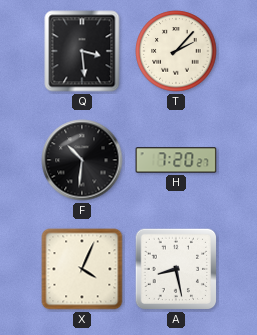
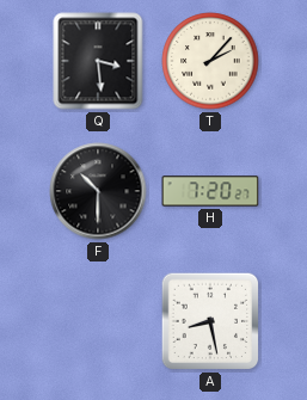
F: 10:31 -> 10:30
X: 4:04 -> none
